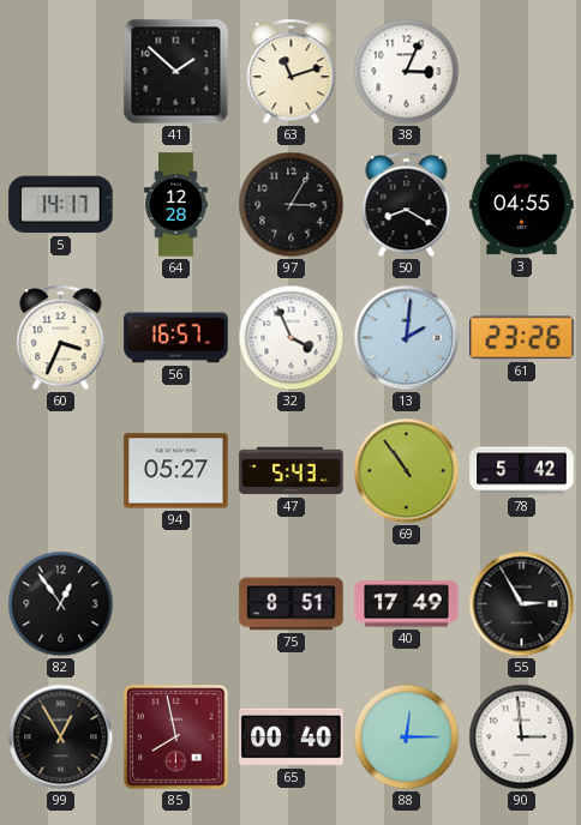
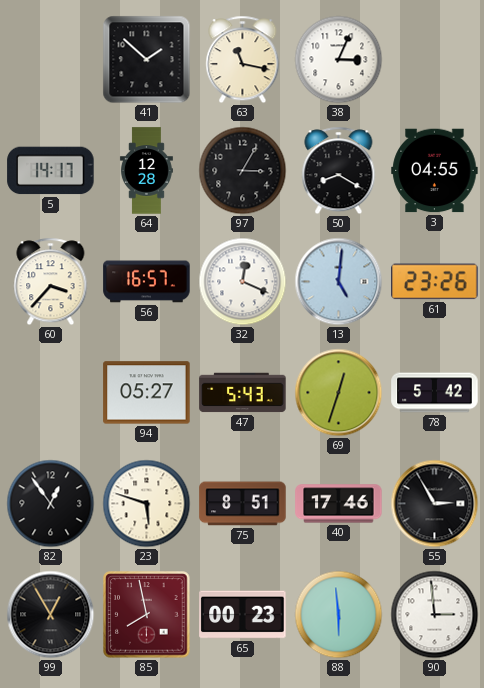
63: 11:12 -> 11:17
60: 3:34 -> 3:37
32: 3:56 -> 12:19
13: 2:01 -> 5:01
69: 10:54 -> 12:33
23: none -> 5:48
40: 17:49 -> 17:46
65: 00:40 -> 00:23
88: 12:15 -> 5:59
